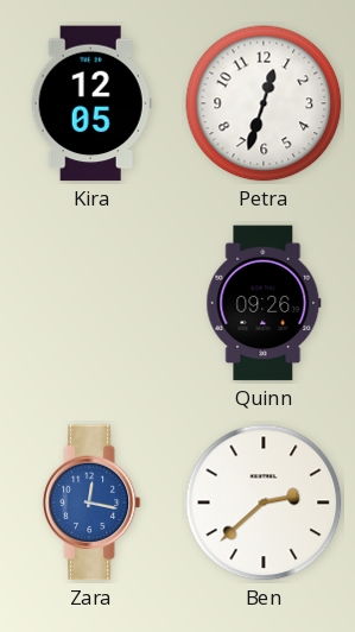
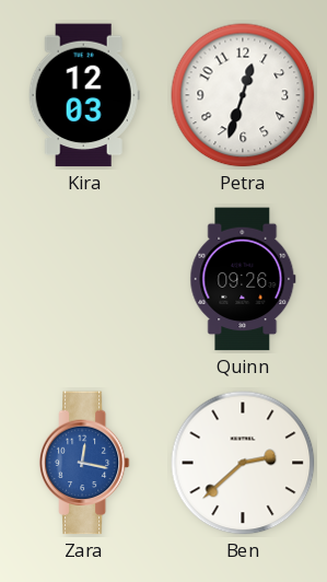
Kira: 12:05 -> 12:03
